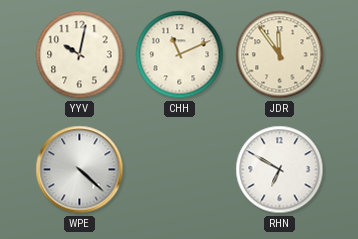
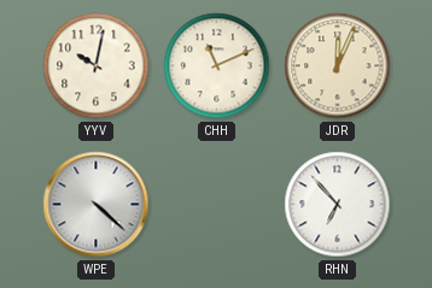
JDR: 11:54 -> 12:04
RHN: 6:50 -> 6:53
